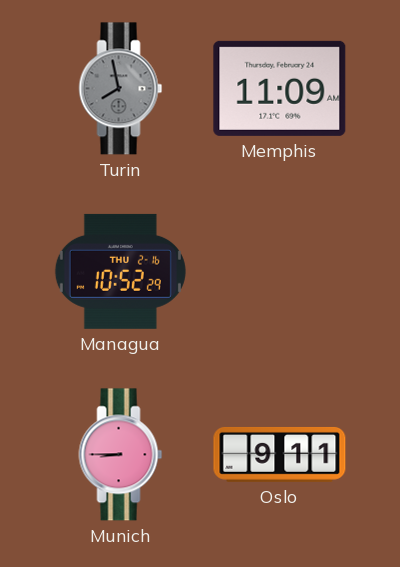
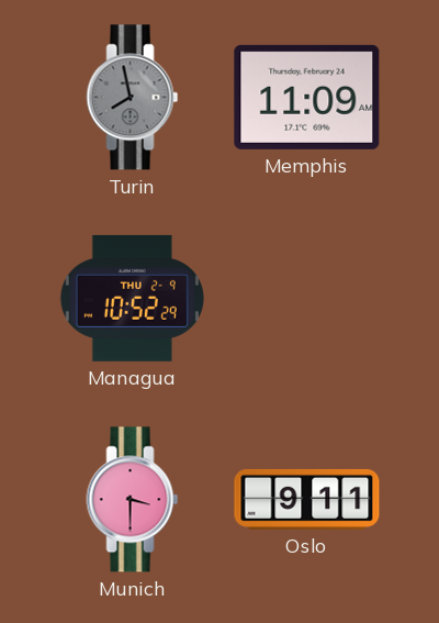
Managua date: THU 2-16 -> THU 2-9
Munich: 8:45 -> 3:30
